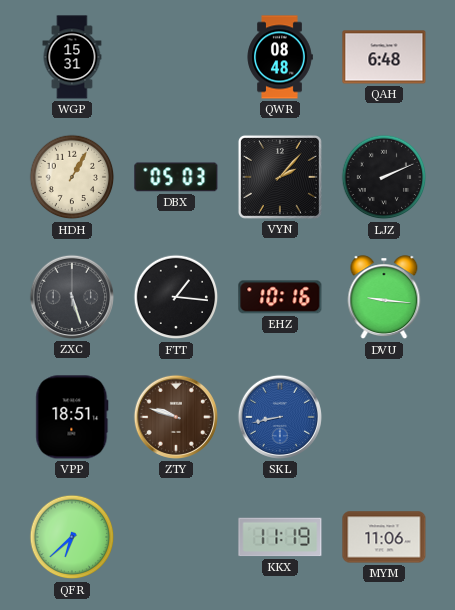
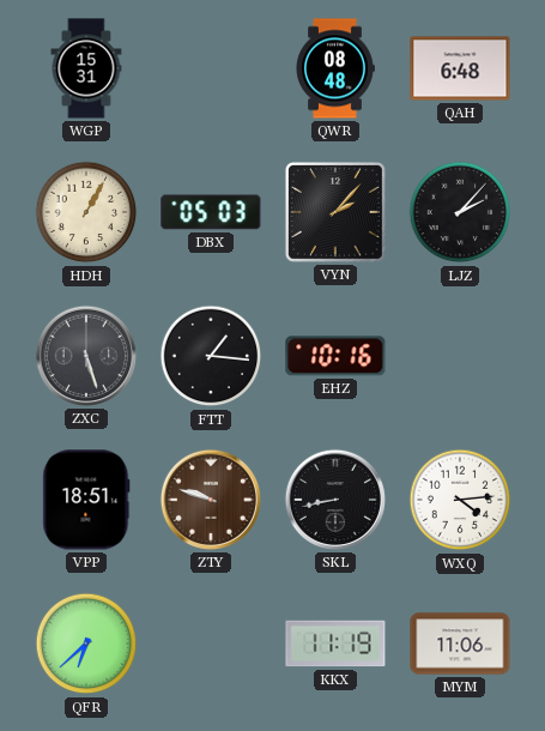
LJZ: 2:11 -> 2:07
DVU: 9:16 -> none
SKL dial: blue -> black
WXQ: none -> 4:14
